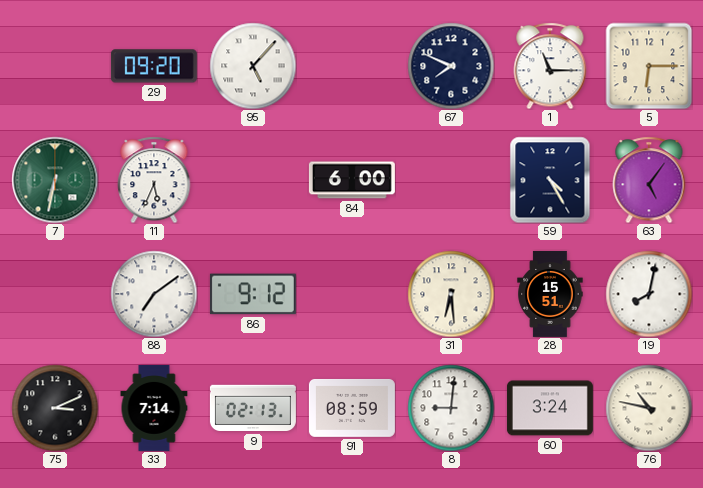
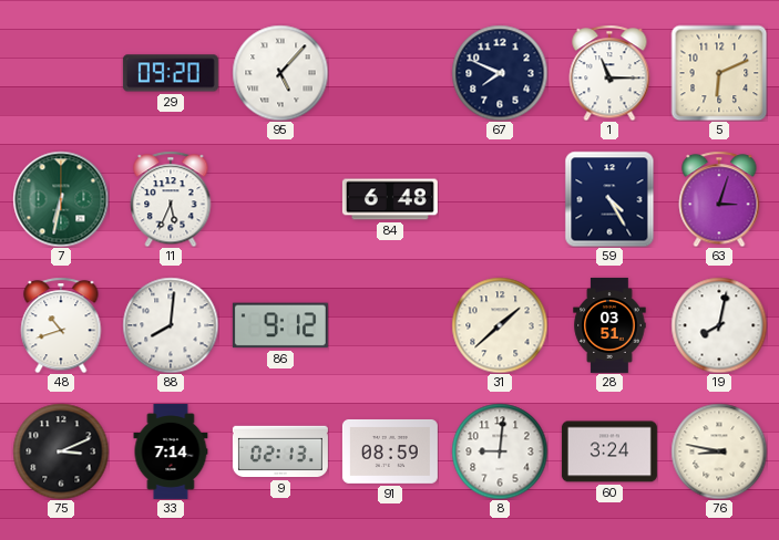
5: 6:15 -> 6:11
84: 6:00 -> 6:48
63: 5:06 -> 3:03
48: none -> 10:42
88: 7:09 -> 8:01
31: 6:29 -> 1:38
28: 15:51 -> 03:51
76: 10:47 -> 8:47
